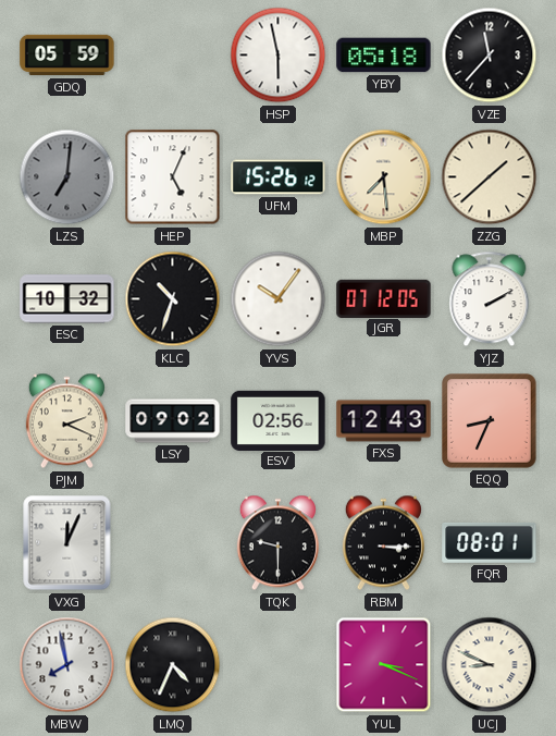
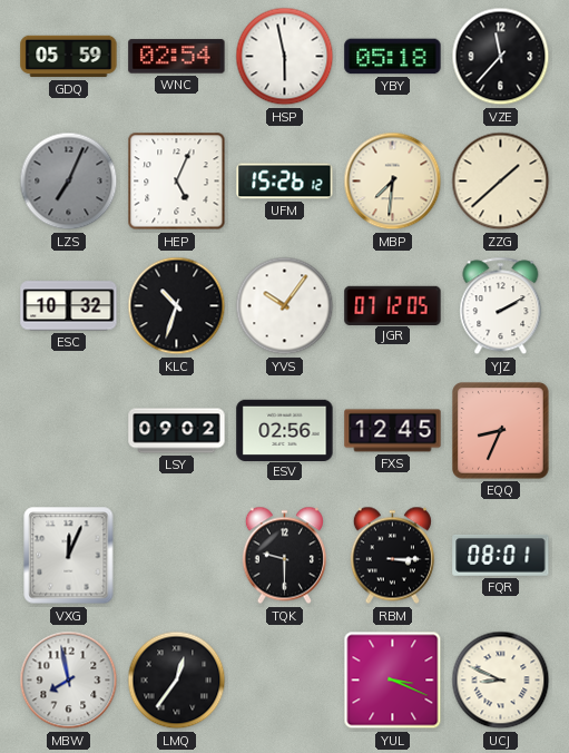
WNC: none -> 02:54
LZS: 7:01 -> 7:04
MBP: 7:29 -> 7:31
PJM: 2:19 -> none
FXS: 12:43 -> 12:45
LMQ: 4:34 -> 12:36
